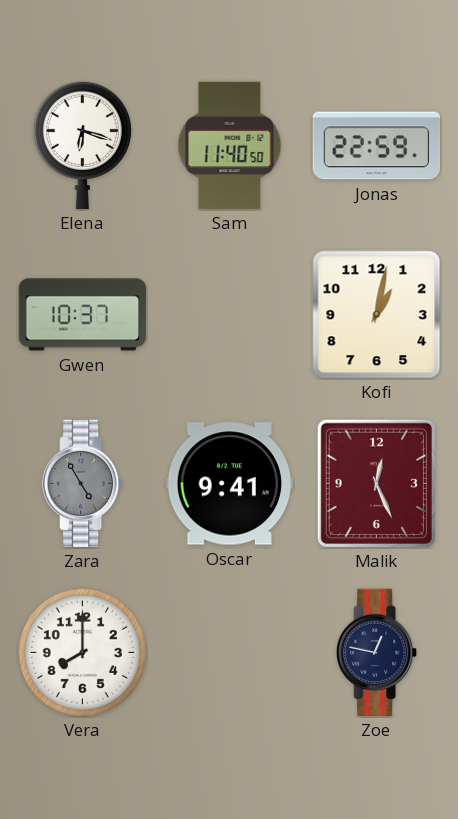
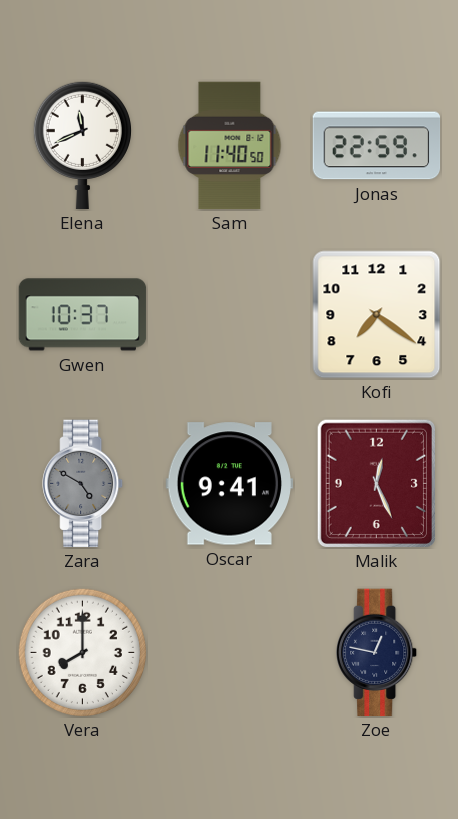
Elena: 6:18 -> 11:41
Kofi: 1:02 -> 7:21
Zara: 4:55 -> 4:50
